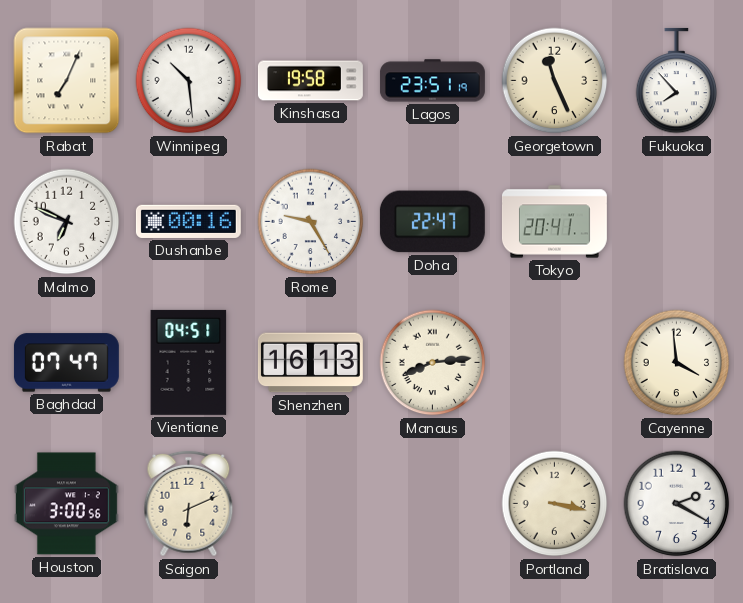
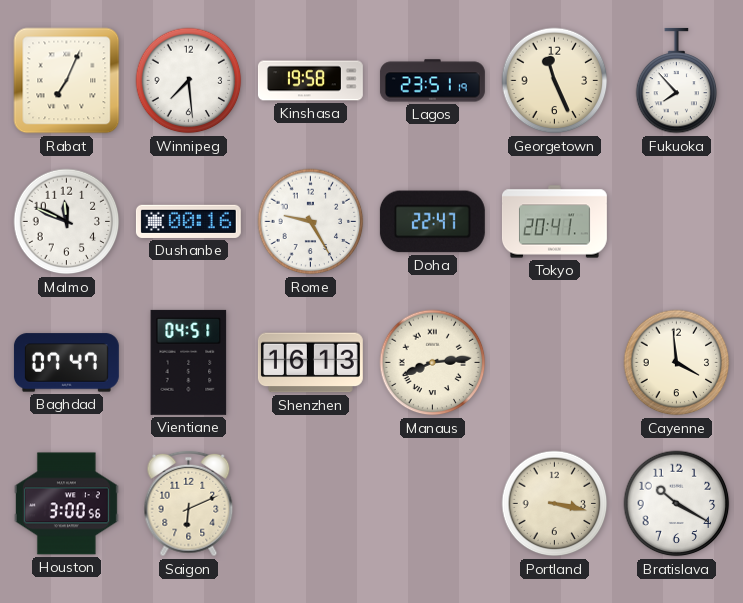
Winnipeg: 10:29 -> 7:29
Malmo: 6:49 -> 11:49
Bratislava: 2:20 -> 10:20
